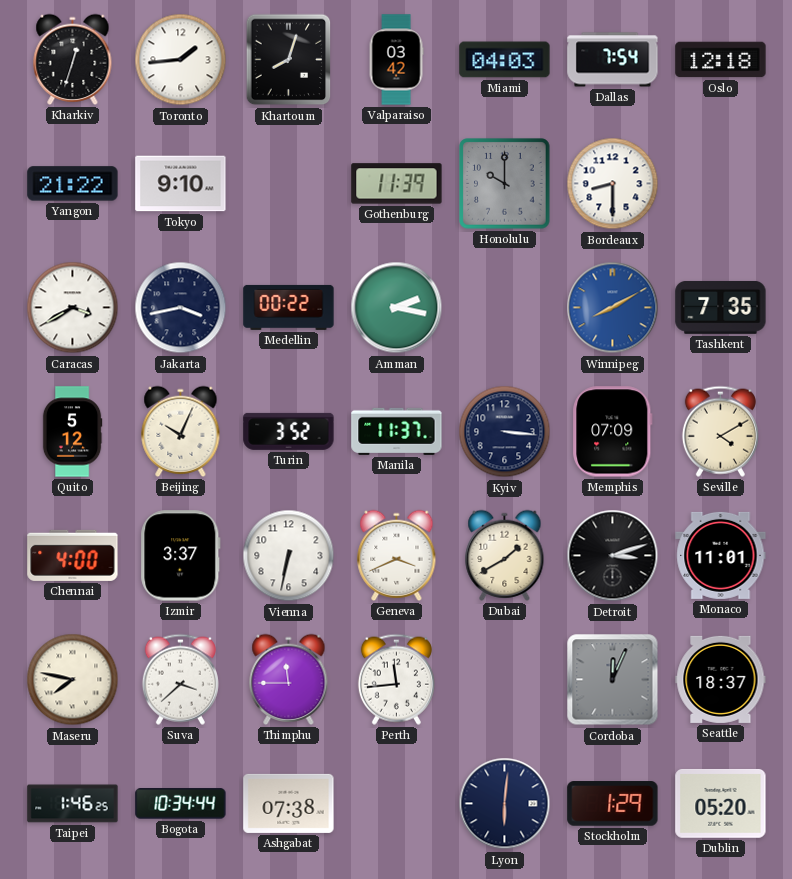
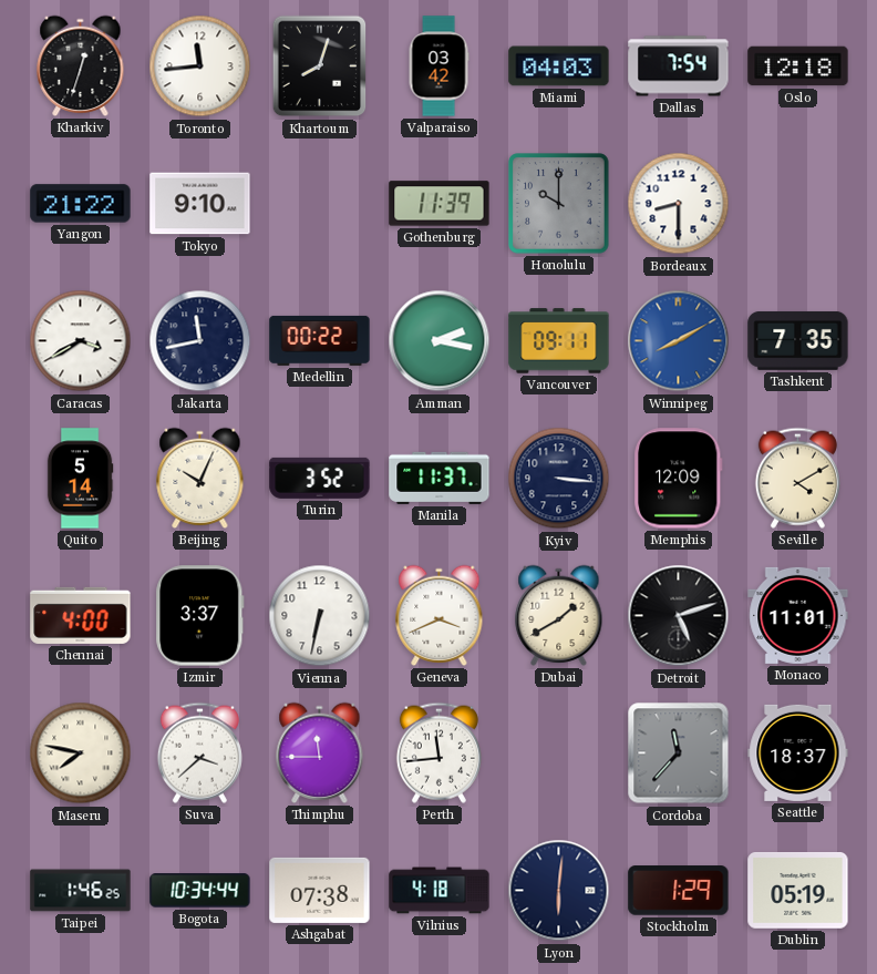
Toronto: 1:44 -> 11:44
Jakarta: 3:43 -> 11:43
Vancouver: none -> 09:11
Quito: 5:12 -> 5:14
Memphis: 07:09 -> 12:09
Detroit: 3:12 -> 5:12
Cordoba: 12:04 -> 11:37
Vilnius: none -> 4:18
Dublin: 05:20 -> 05:19
